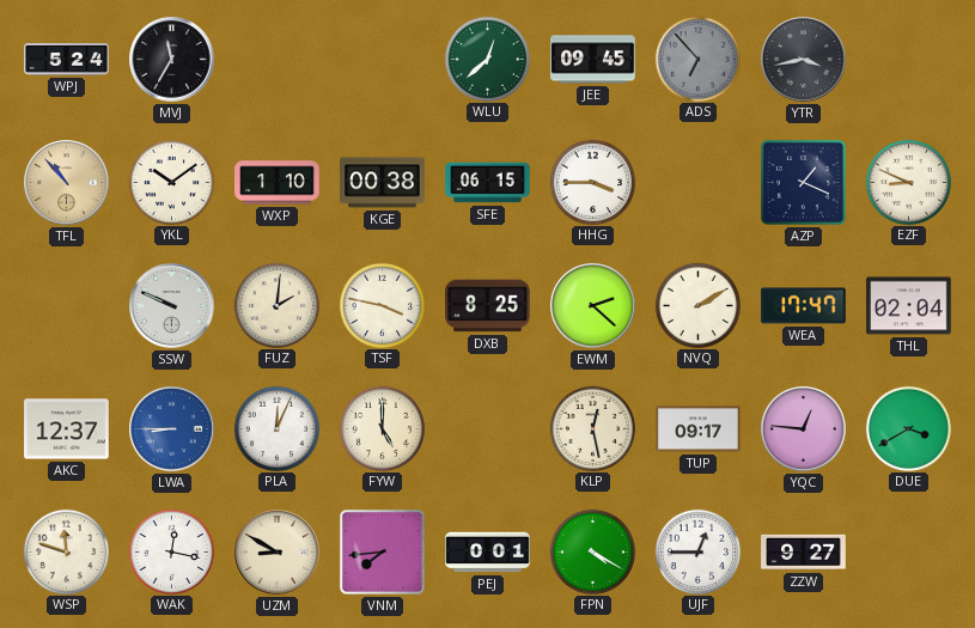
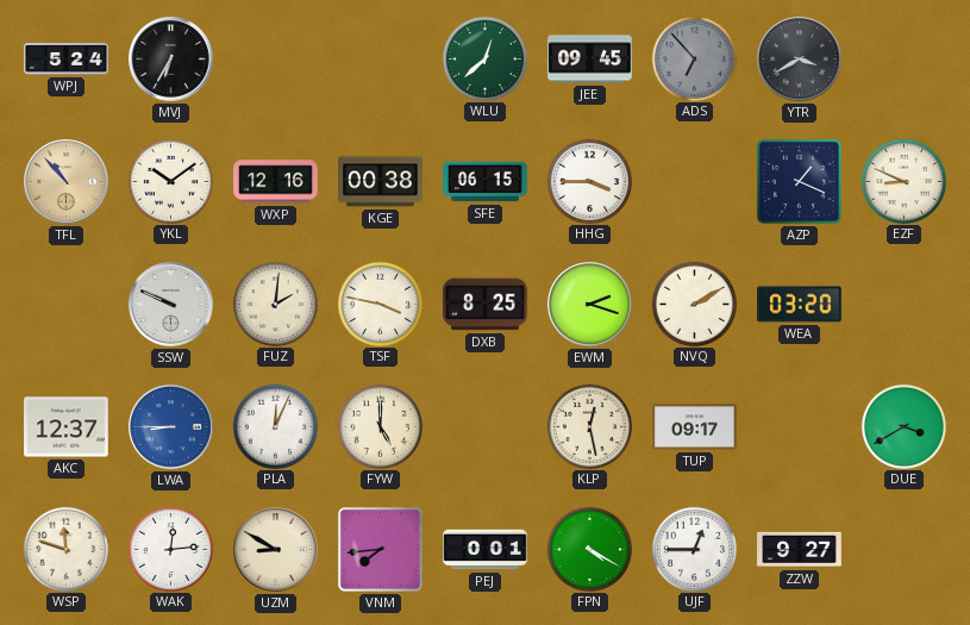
MVJ: 11:35 -> 6:35
YTR: 3:43 -> 3:40
WXP: 1:10 -> 12:16
EWM: 2:22 -> 2:18
WEA: 17:47 -> 03:20
THL: 02:04 -> none
YQC: 12:46 -> none
WAK: 12:17 -> 12:14
